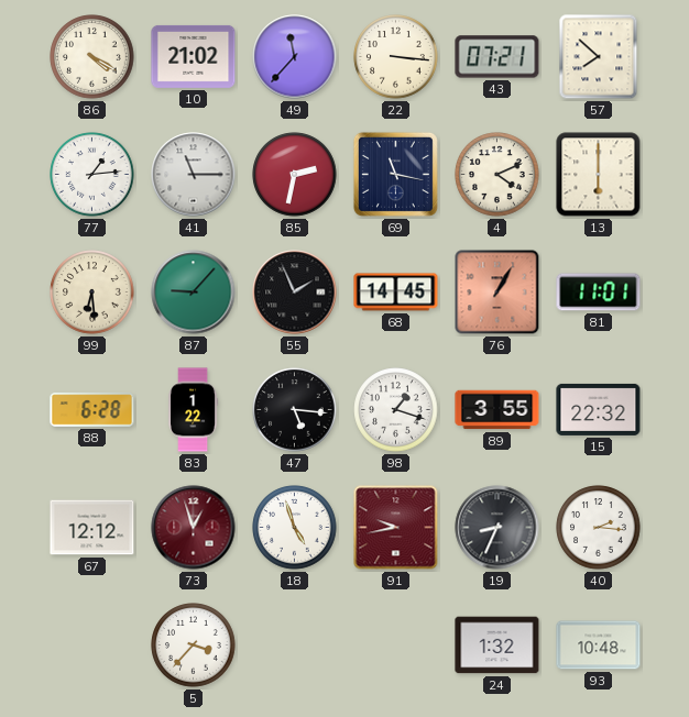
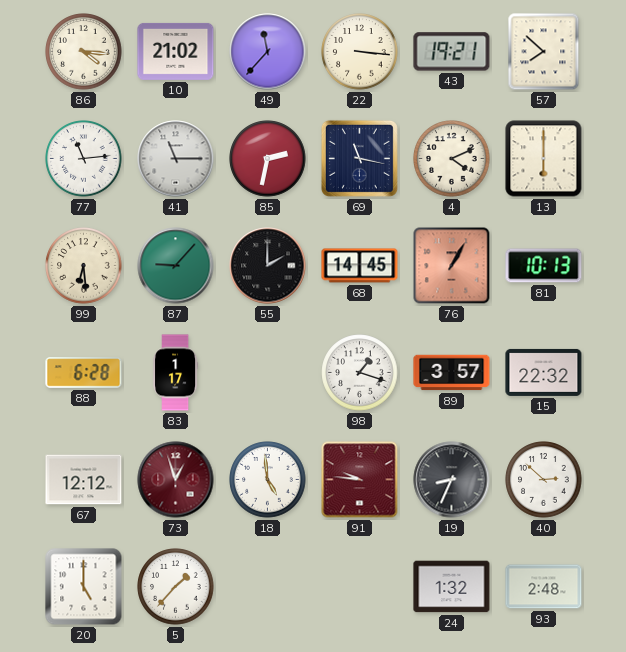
86: 4:20 -> 4:16
43: 07:21 -> 19:21
77: 1:14 -> 11:14
55: 1:56 -> 2:00
81: 11:01 -> 10:13
83: 1:22 -> 1:17
47: 5:16 -> none
89: 3:55 -> 3:57
18: 4:57 -> 4:59
91: 9:43 -> 9:46
40: 2:16 -> 2:52
20: none -> 5:00
5: 3:37 -> 1:37
93: 10:48 -> 2:48
